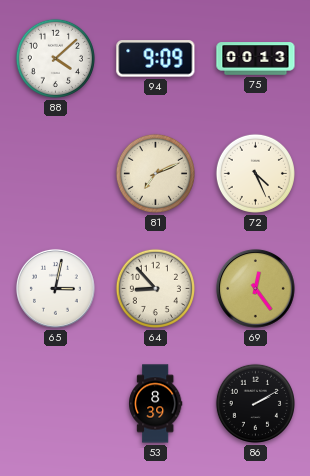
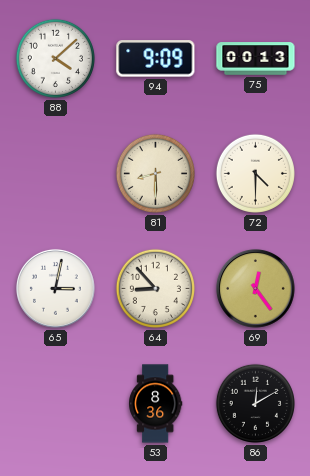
81: 7:11 -> 8:30
72: 4:26 -> 4:30
53: 8:39 -> 8:36
86: 2:10 -> 12:10
